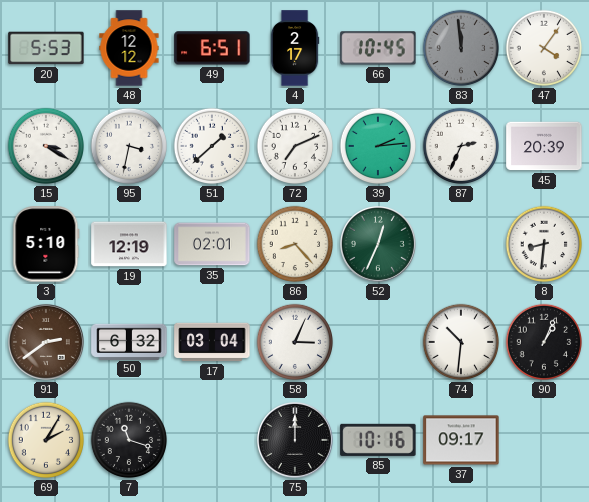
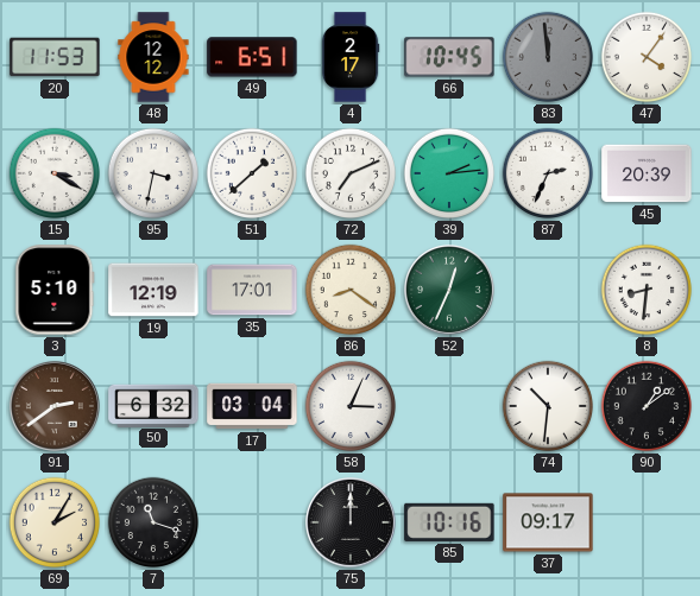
20: 5:53 -> 11:53
35: 02:01 -> 17:01
86: 8:23 -> 8:21
90: 1:04 -> 1:09
